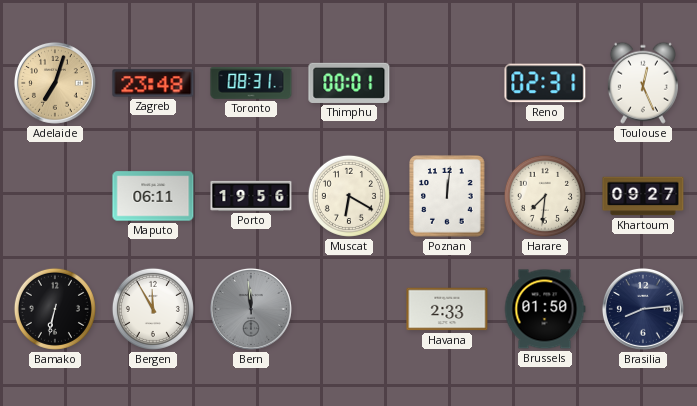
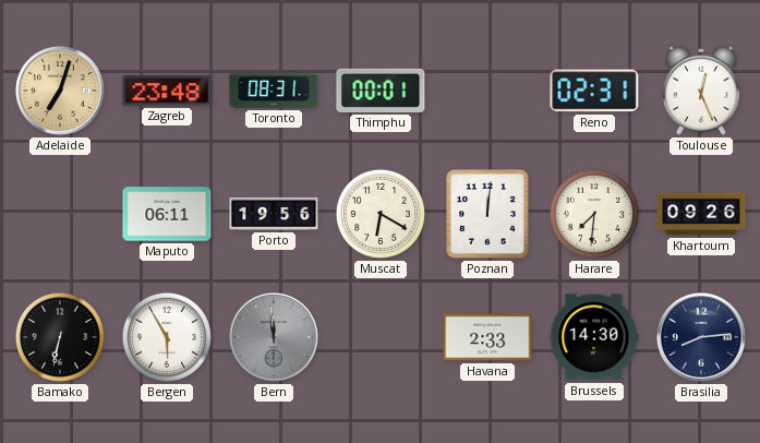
Khartoum: 09:27 -> 09:26
Bergen: 11:55 -> 5:55
Brussels: 01:50 -> 14:30
